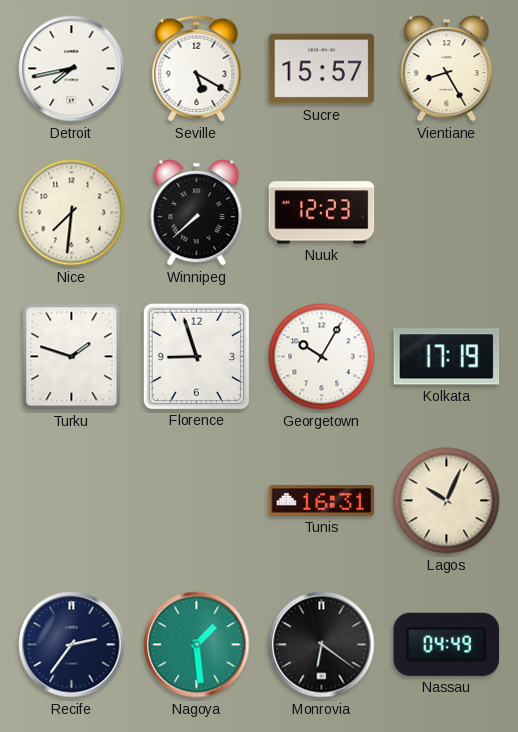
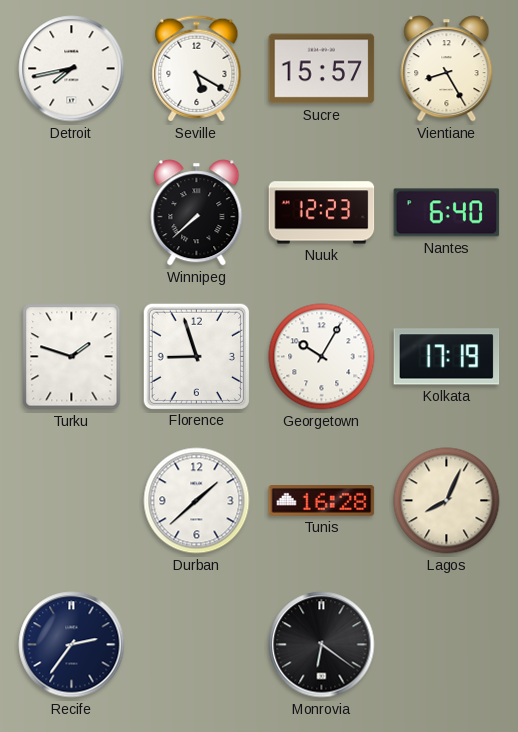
Nice: 7:31 -> none
Nantes: none -> 6:40
Durban: none -> 1:38
Tunis: 16:31 -> 16:28
Lagos: 10:04 -> 8:04
Nagoya: 1:29 -> none
Nassau: 04:49 -> none
